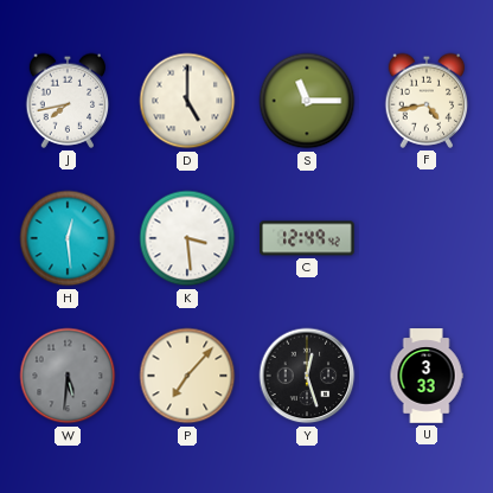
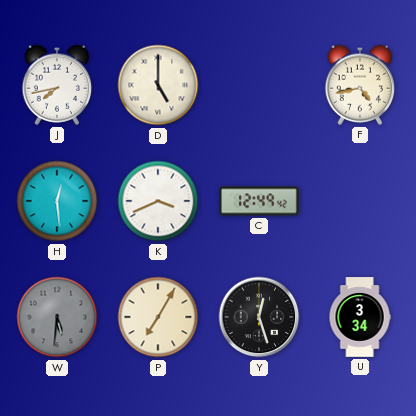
S: 11:15 -> none
K: 3:29 -> 3:41
P: 7:07 -> 7:05
U: 3:33 -> 3:34
